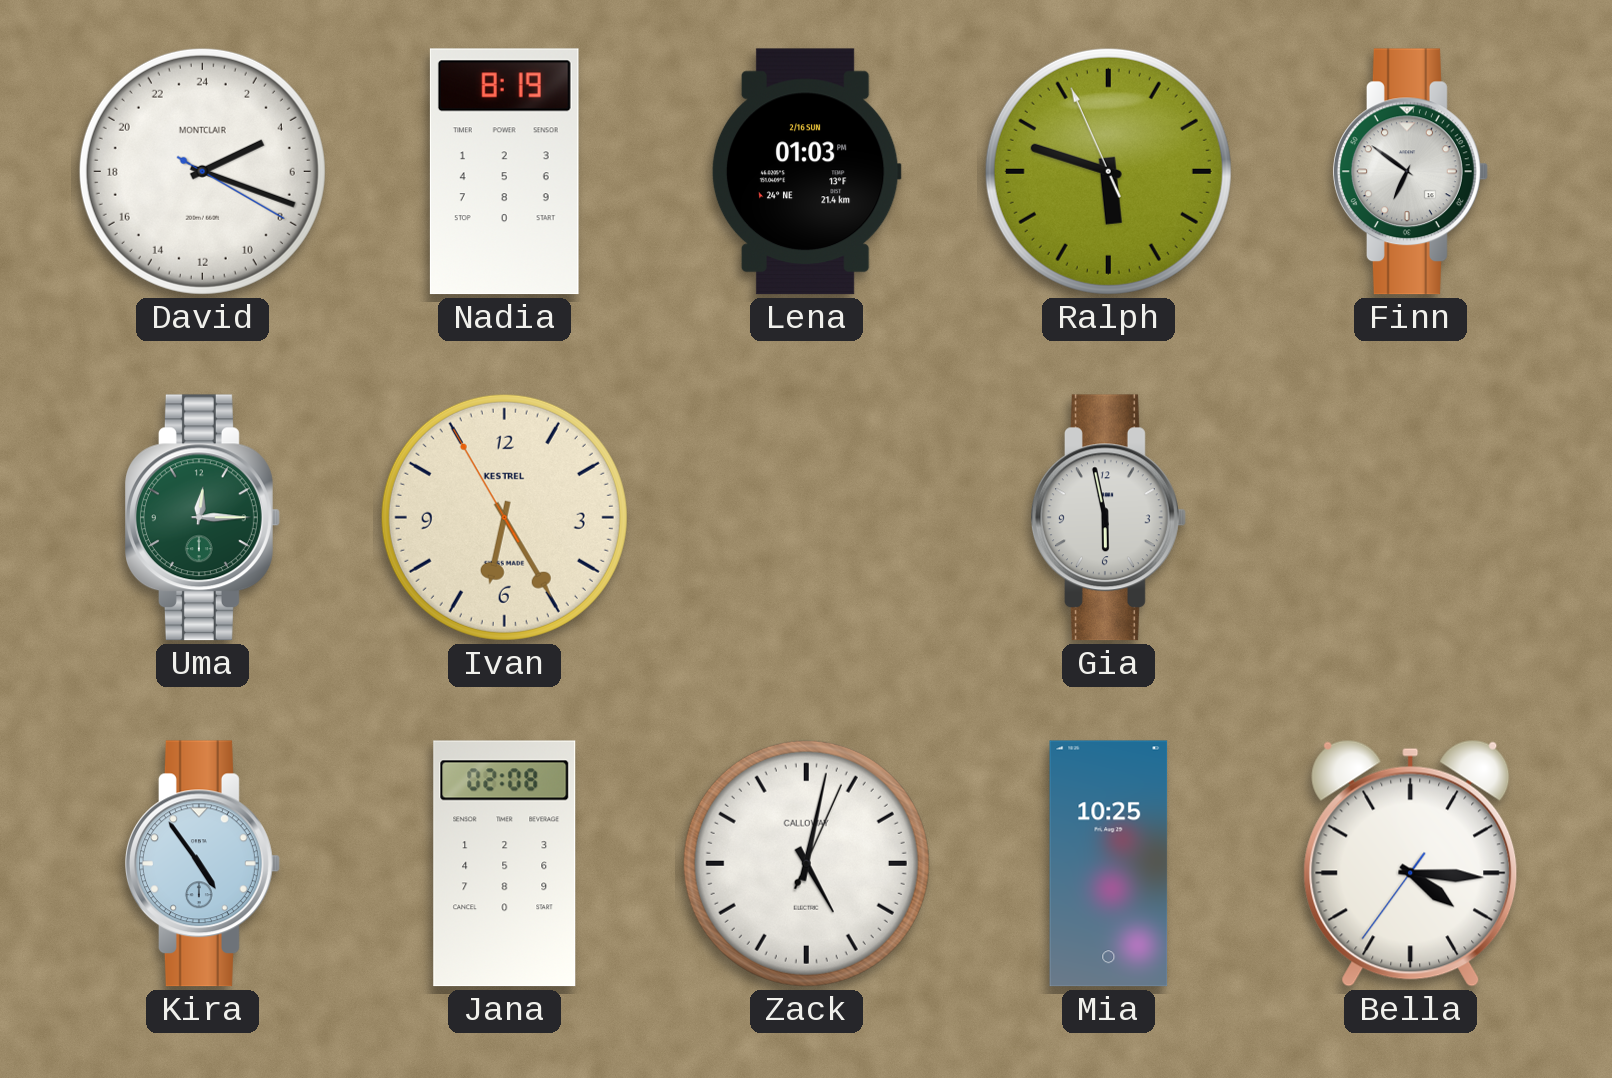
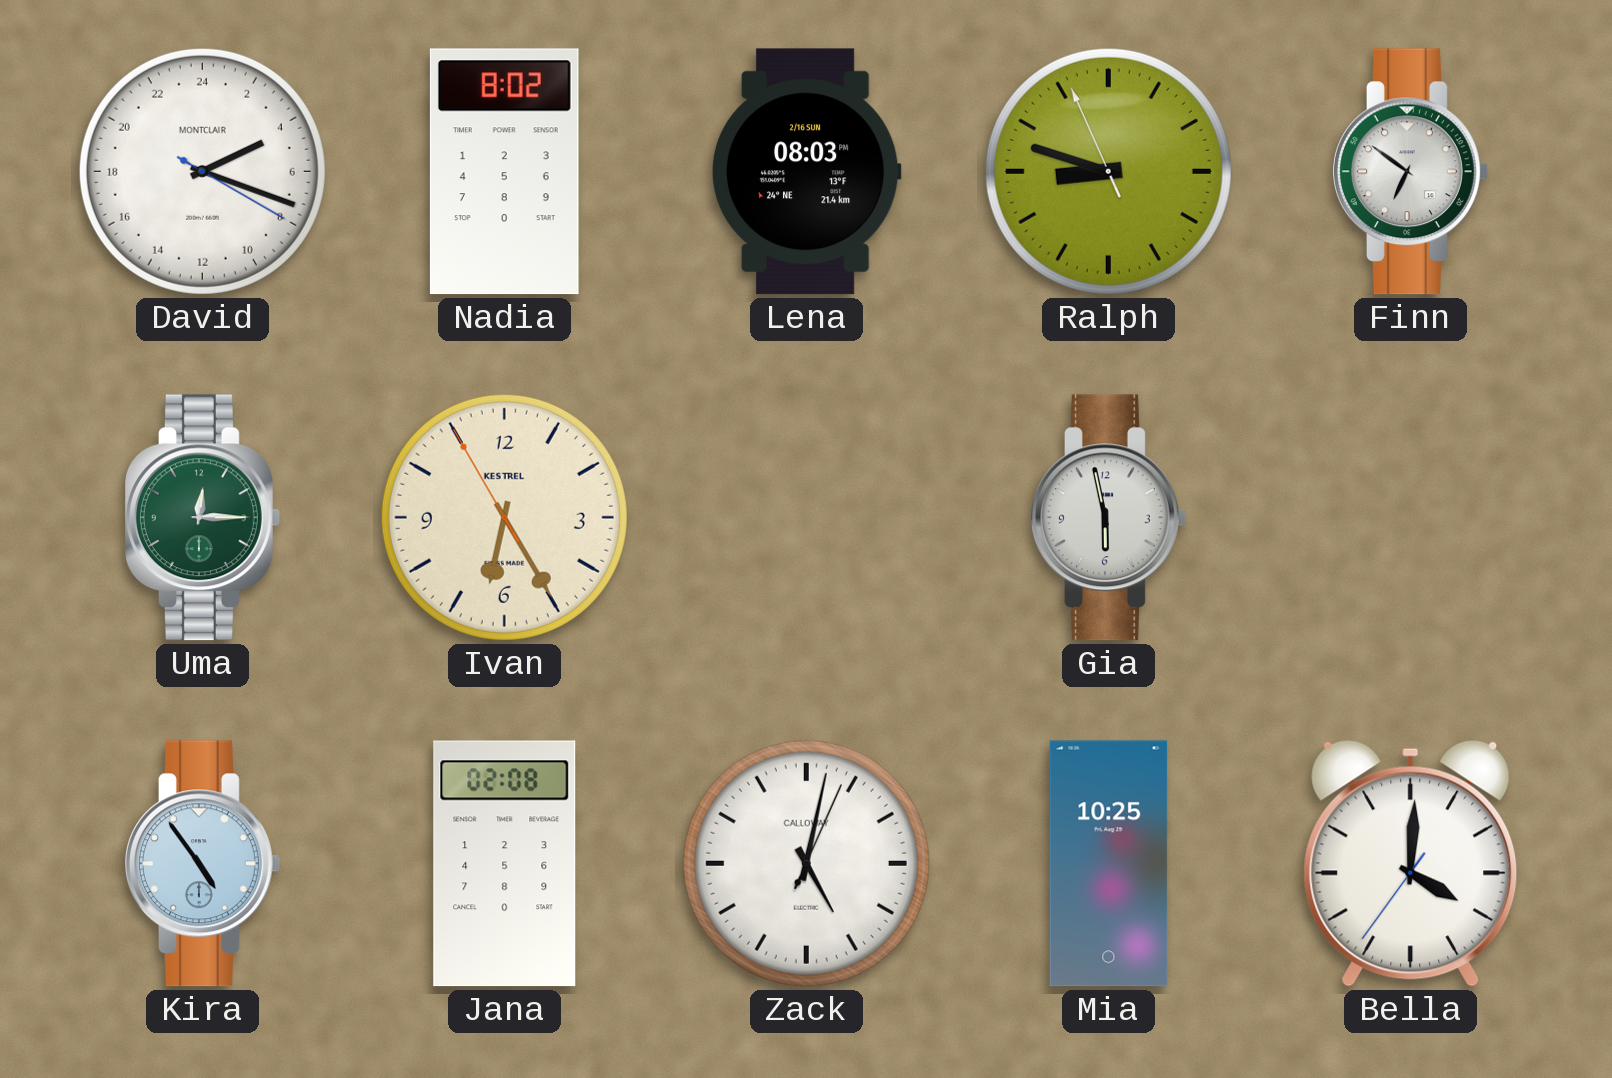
Nadia: 8:19 -> 8:02
Lena: 01:03 -> 08:03
Ralph: 5:47 -> 8:47
Bella: 4:15 -> 4:00
